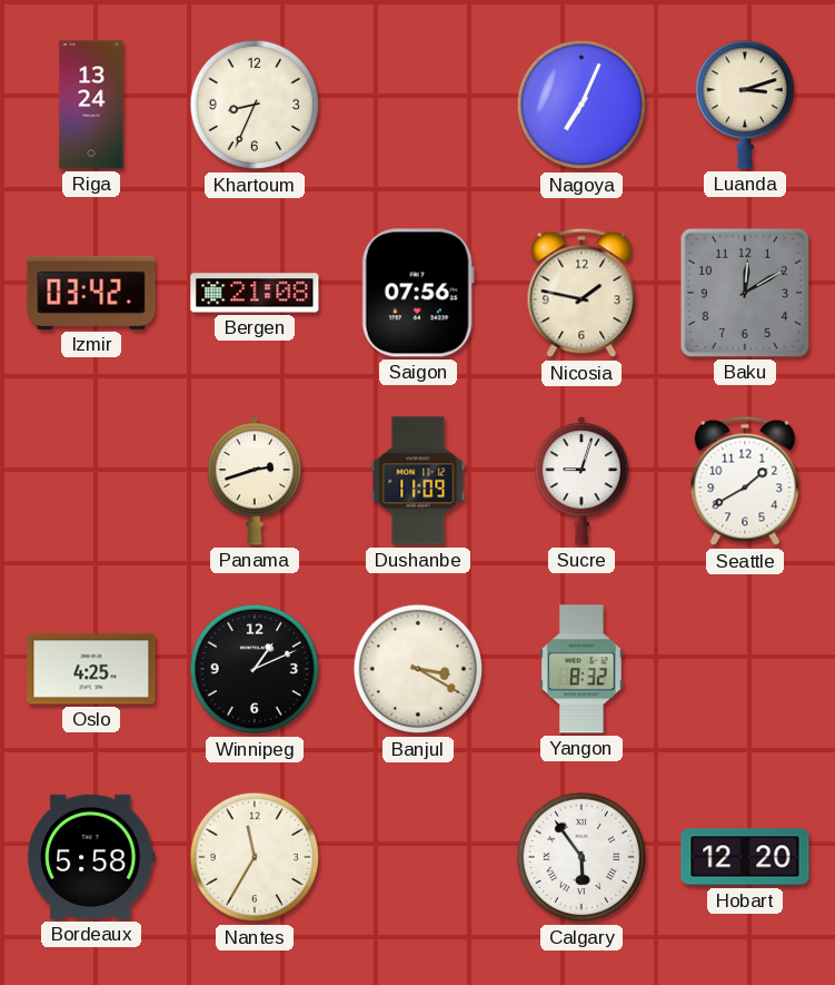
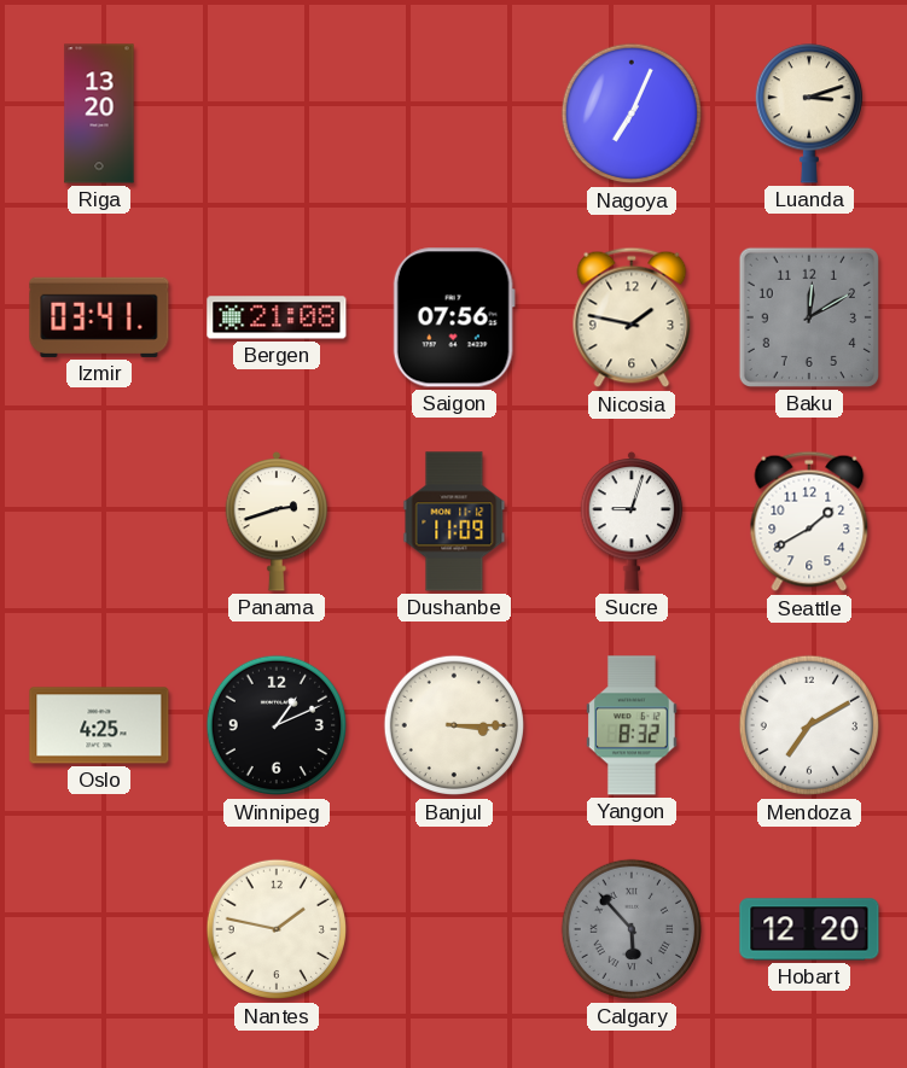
Riga: 13:24 -> 13:20
Khartoum: 8:34 -> none
Izmir: 03:42 -> 03:41
Banjul: 3:20 -> 3:15
Mendoza: none -> 7:10
Bordeaux: 5:58 -> none
Nantes: 11:35 -> 1:47
Calgary: 5:54 -> 5:53
Calgary dial: white -> grey
